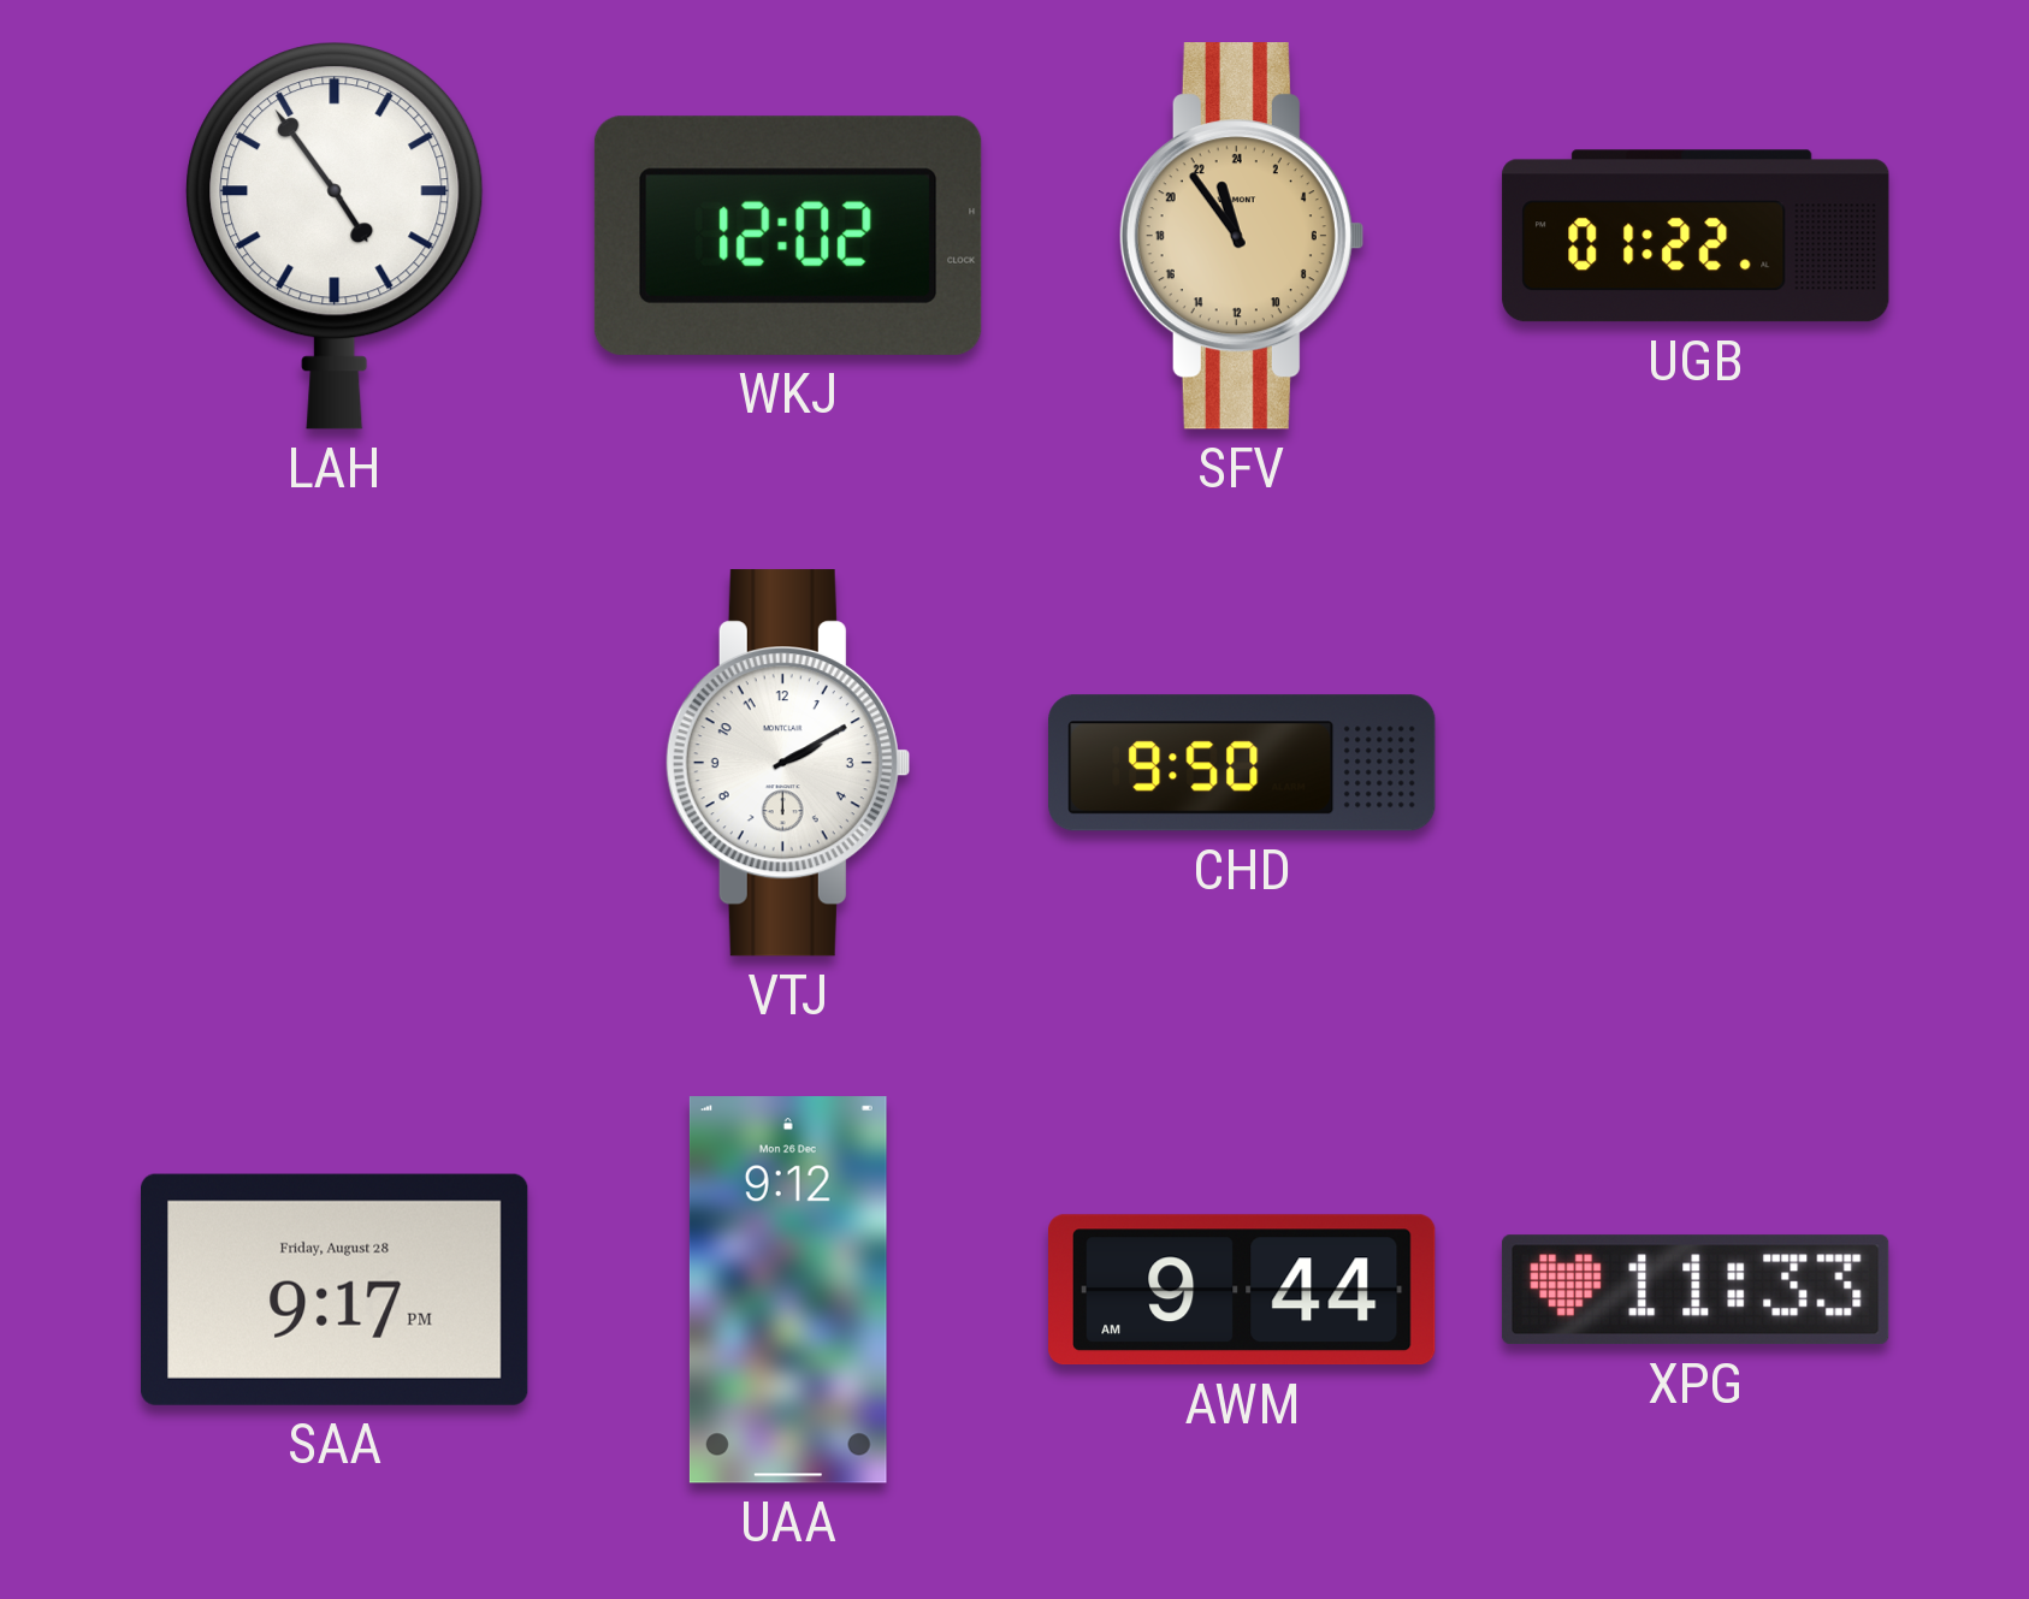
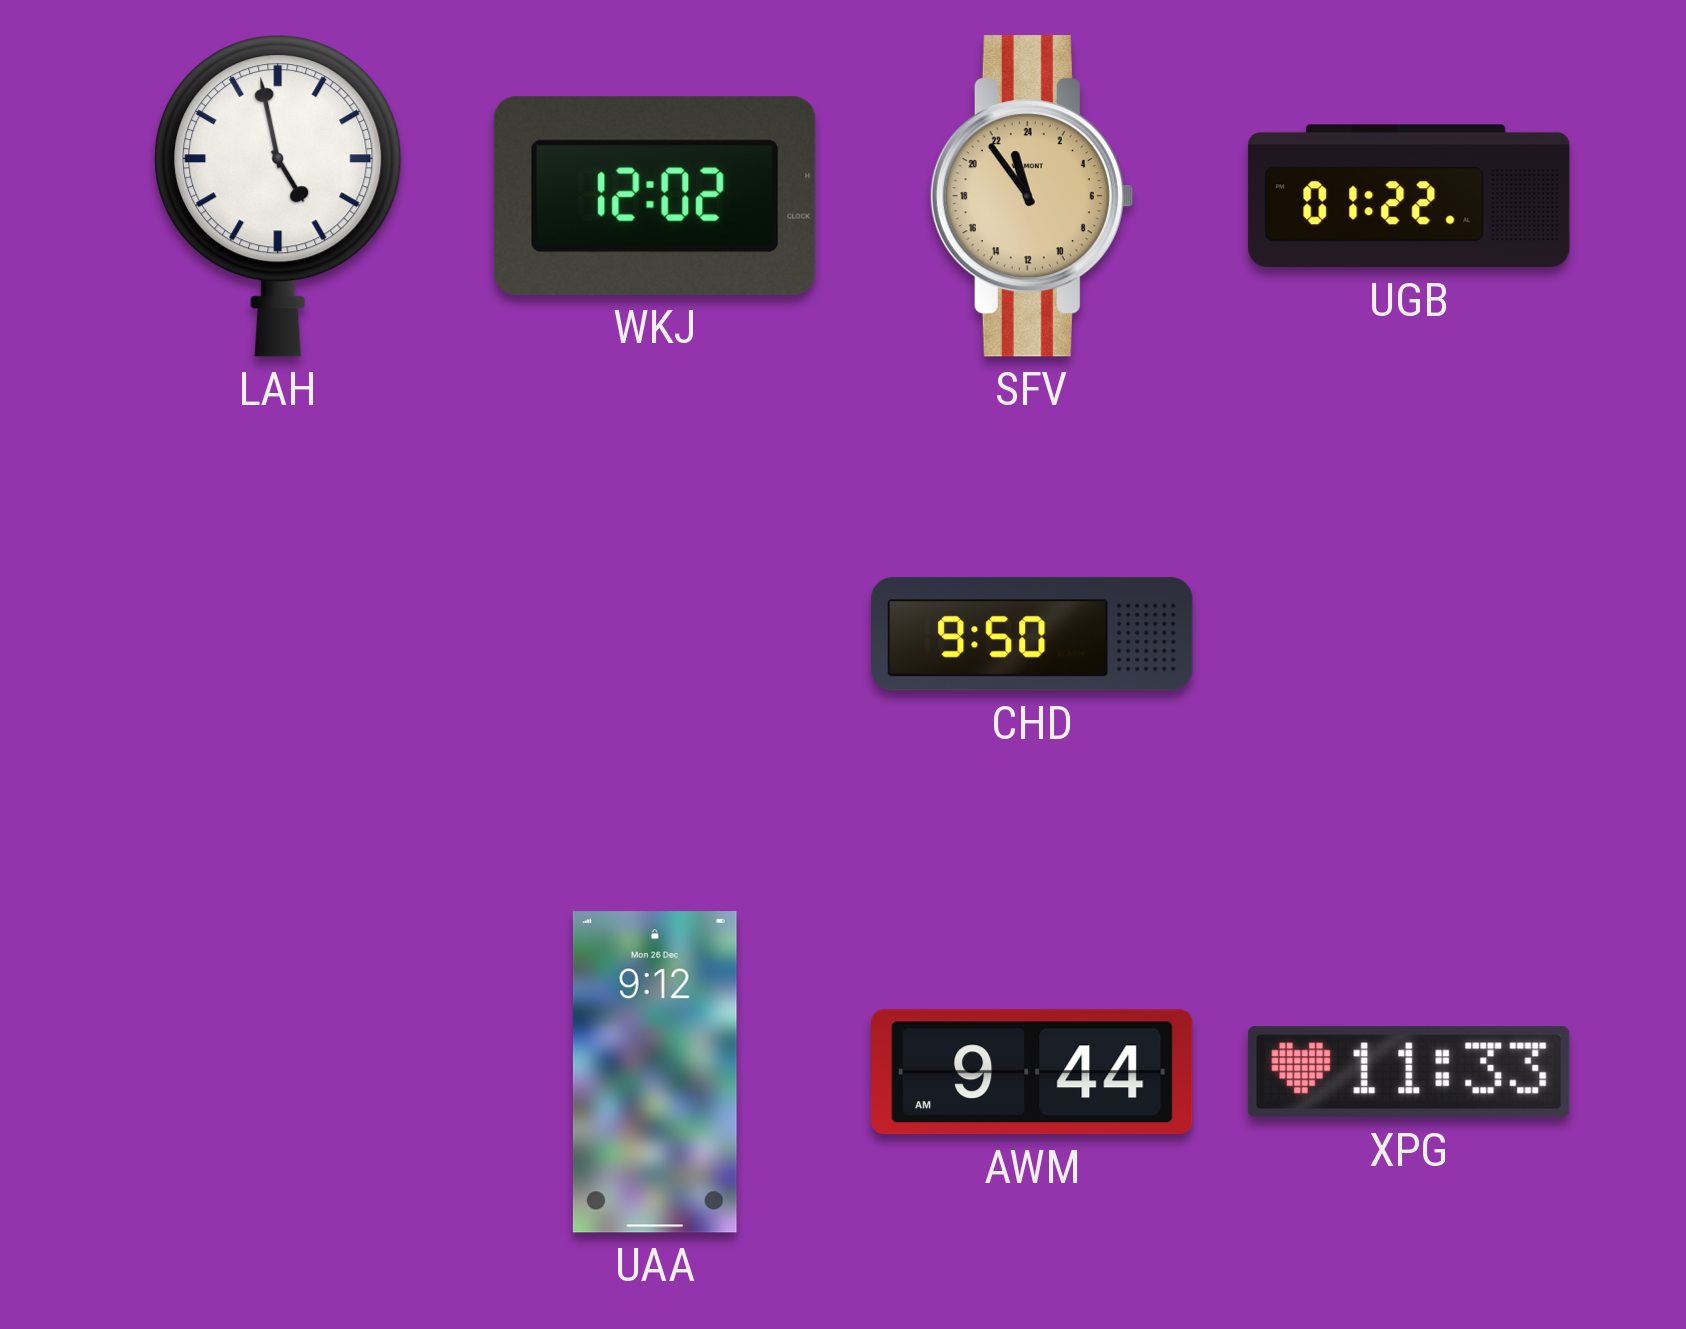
LAH: 4:54 -> 4:58
VTJ: 2:10 -> none
SAA: 9:17 -> none
